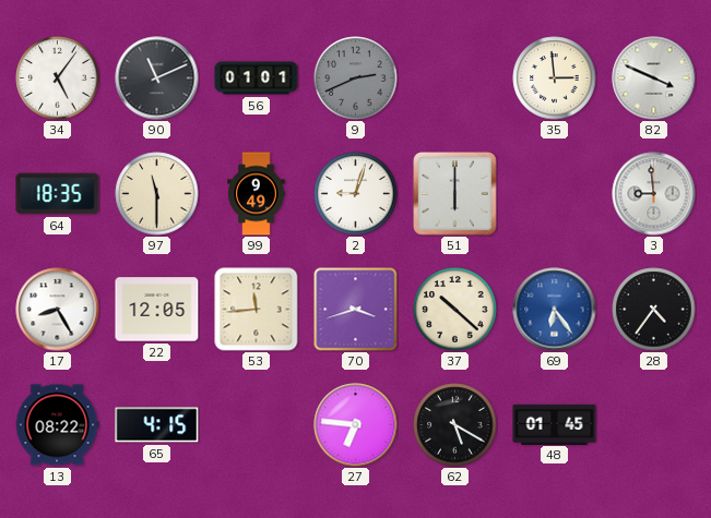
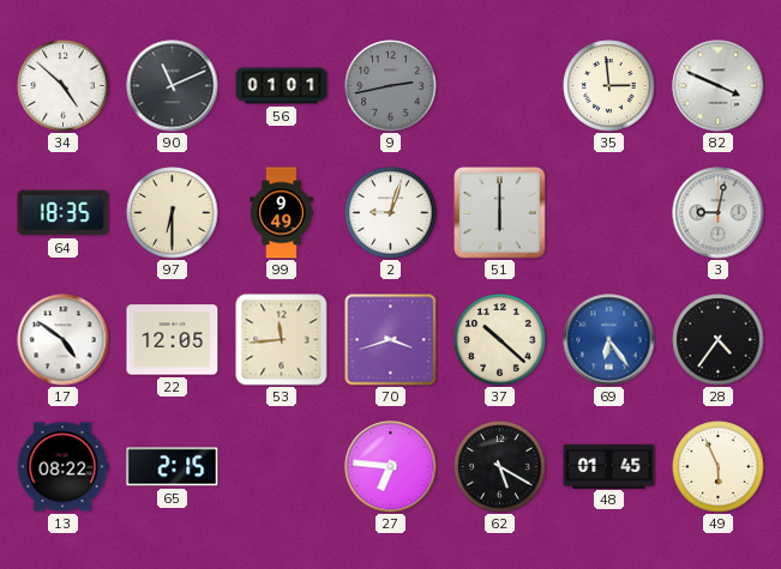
34: 5:06 -> 4:52
9: 2:41 -> 2:43
97: 11:30 -> 6:30
3: 8:59 -> 9:02
17: 8:25 -> 4:51
65: 4:15 -> 2:15
49: none -> 5:56
